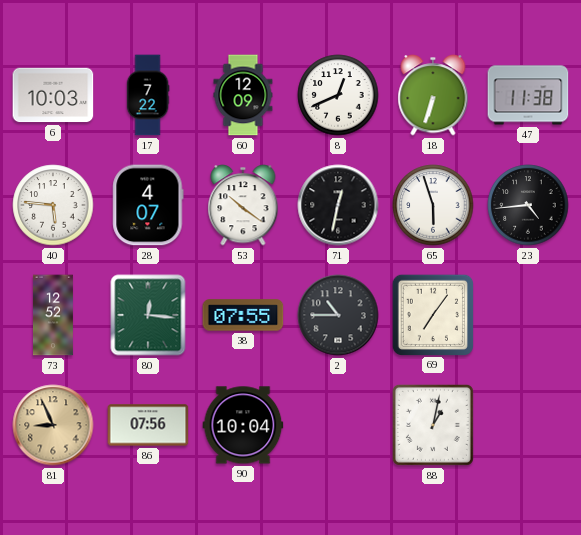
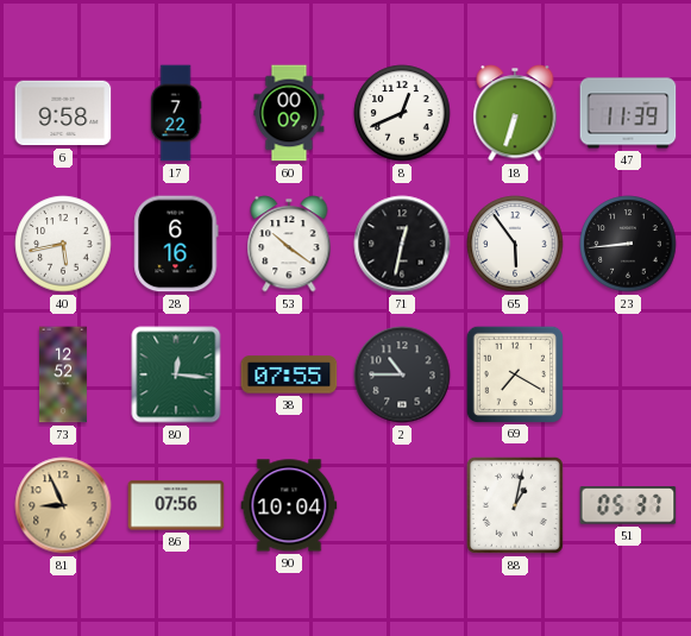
6: 10:03 -> 9:58
60: 12:09 -> 00:09
47: 11:38 -> 11:39
40: 5:46 -> 5:43
28: 4:07 -> 6:16
65: 5:57 -> 5:54
23: 4:44 -> 8:44
69: 7:06 -> 7:20
51: none -> 05:37
